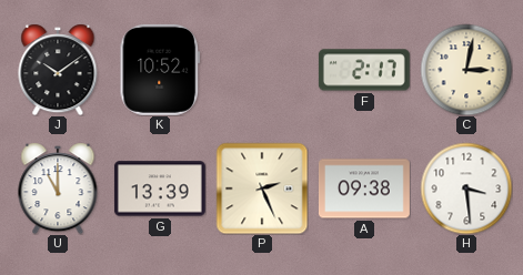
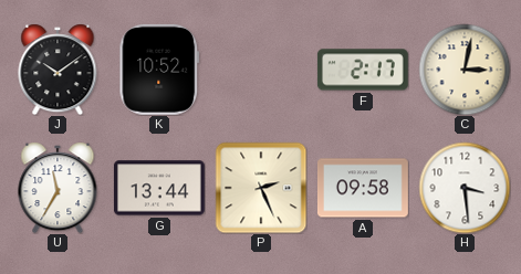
U: 11:00 -> 11:35
G: 13:39 -> 13:44
A: 09:38 -> 09:58
